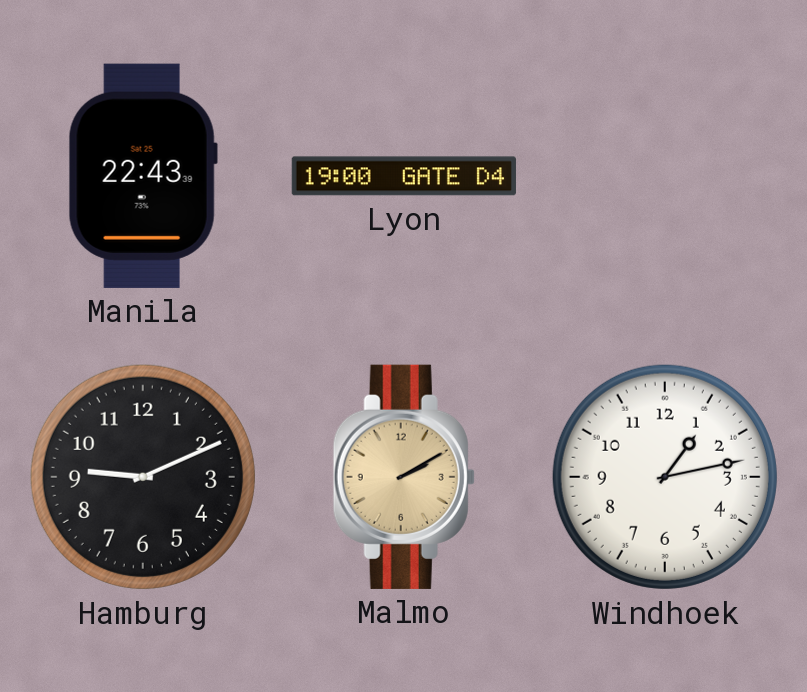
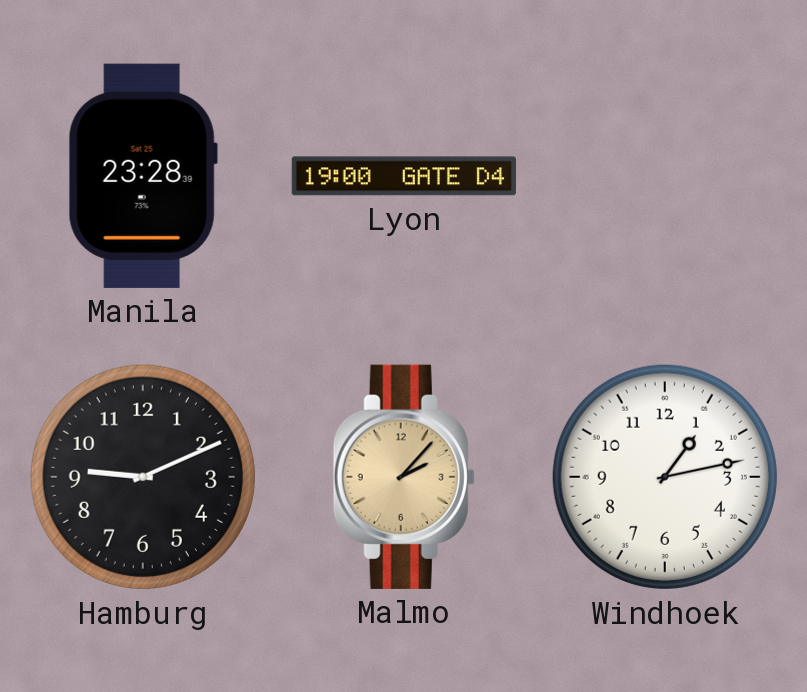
Manila: 22:43 -> 23:28
Malmo: 2:10 -> 2:07
